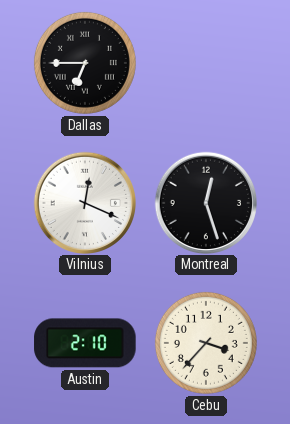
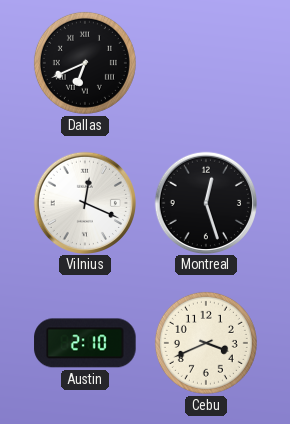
Dallas: 6:45 -> 6:41
Cebu: 3:37 -> 3:41
